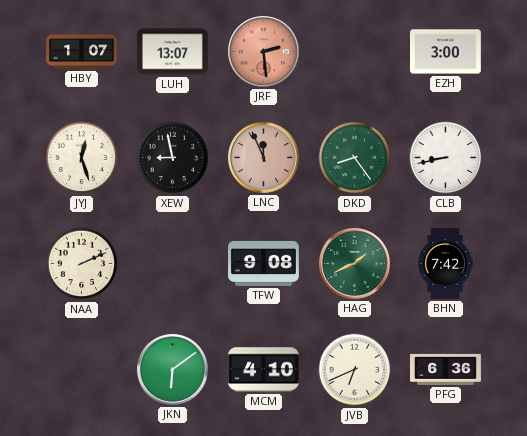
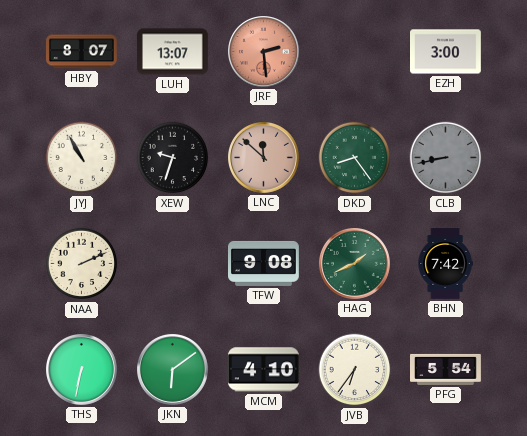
HBY: 1:07 -> 8:07
JYJ: 12:27 -> 10:55
XEW: 8:58 -> 9:33
LNC: 11:56 -> 11:52
CLB dial: white -> grey
THS: none -> 6:32
JVB: 6:41 -> 6:36
PFG: 6:36 -> 5:54
